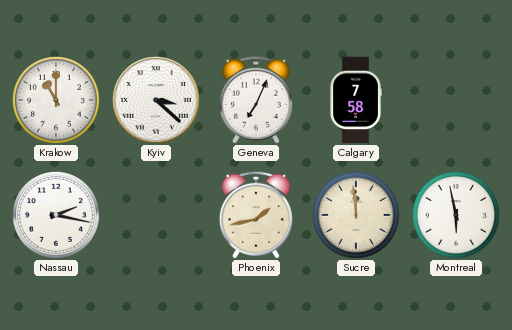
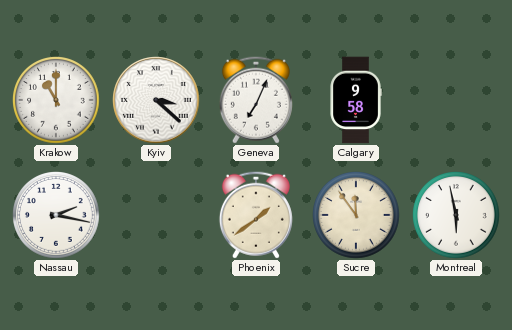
Calgary: 7:58 -> 9:58
Phoenix: 1:43 -> 1:39
Sucre: 11:59 -> 11:54
